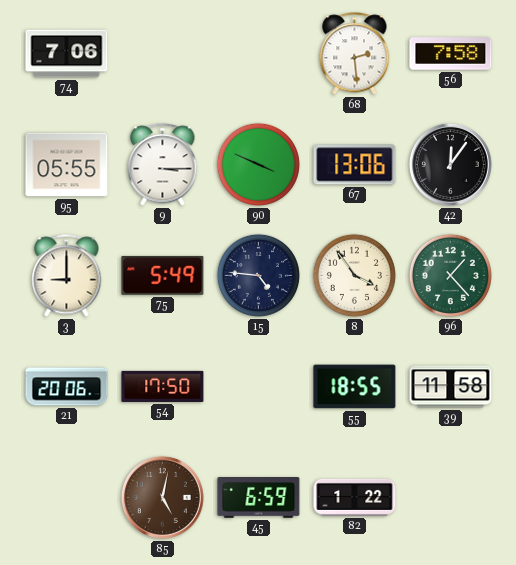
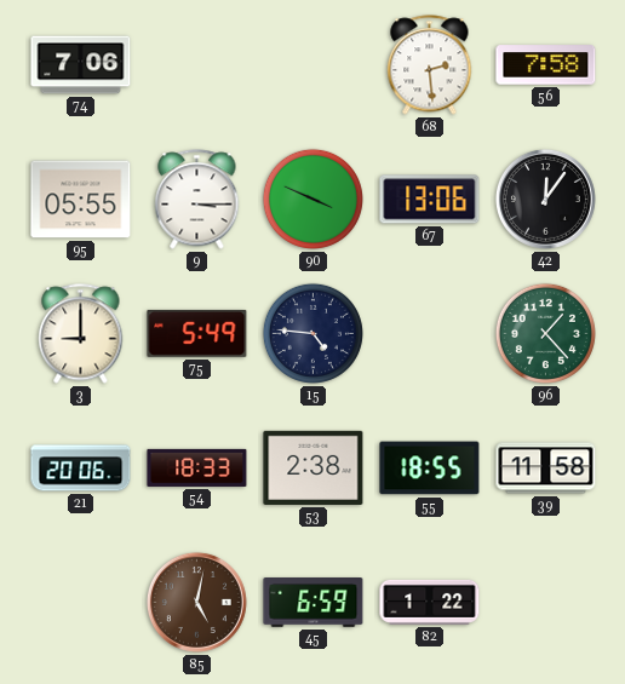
8: 3:54 -> none
54: 17:50 -> 18:33
53: none -> 2:38
